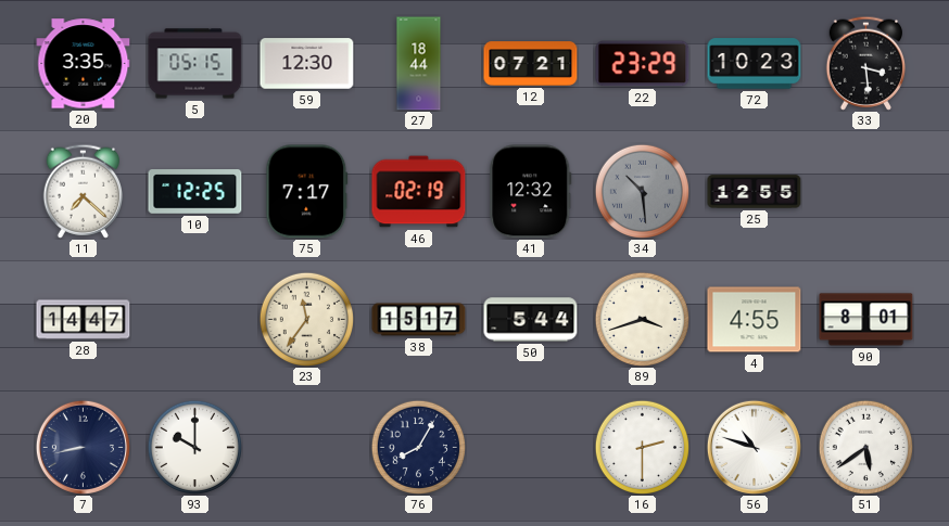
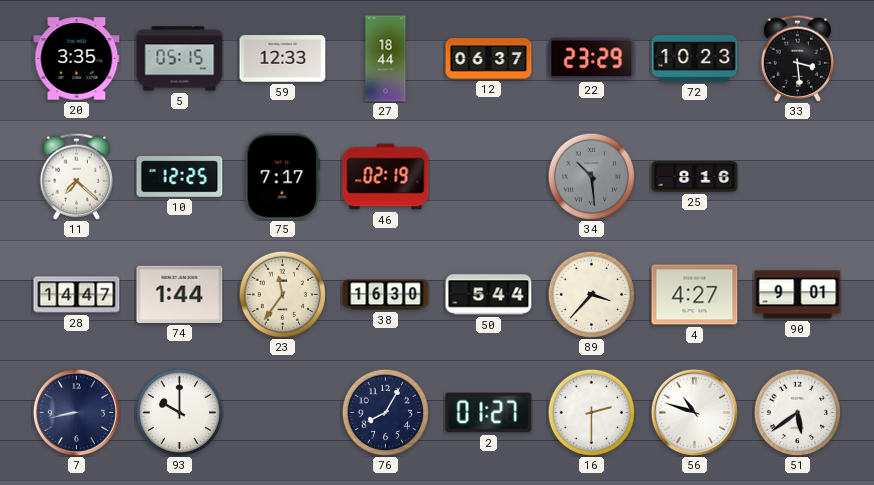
59: 12:30 -> 12:33
12: 07:21 -> 06:37
41: 12:32 -> none
25: 12:55 -> 8:16
74: none -> 1:44
38: 15:17 -> 16:30
89: 3:42 -> 3:37
4: 4:55 -> 4:27
90: 8:01 -> 9:01
2: none -> 01:27
